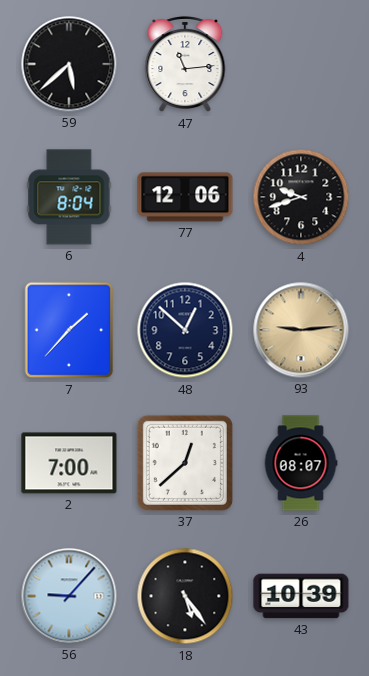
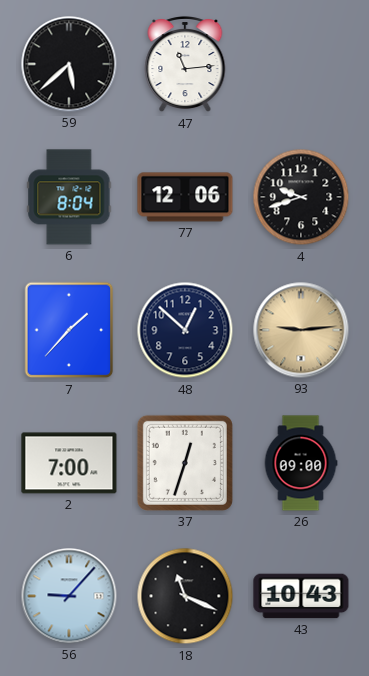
37: 12:38 -> 12:33
26: 08:07 -> 09:00
18: 5:24 -> 11:19
43: 10:39 -> 10:43
